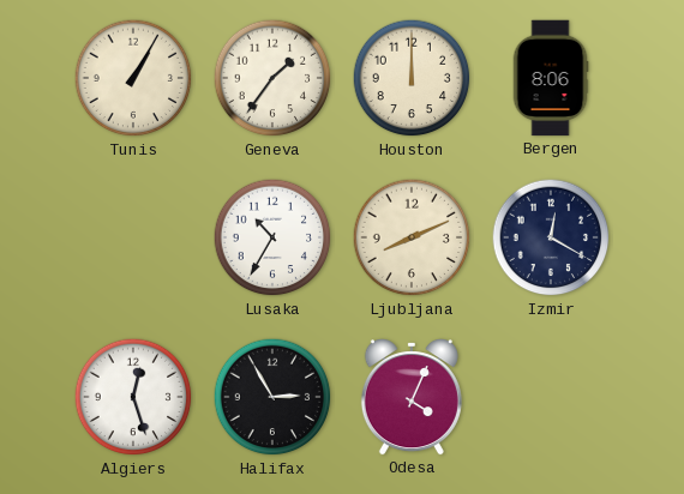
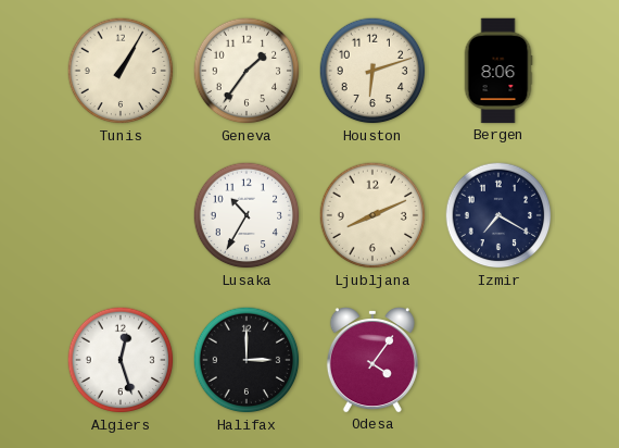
Houston: 12:00 -> 6:12
Izmir: 12:20 -> 7:20
Halifax: 2:55 -> 3:00
Odesa: 4:04 -> 4:06
